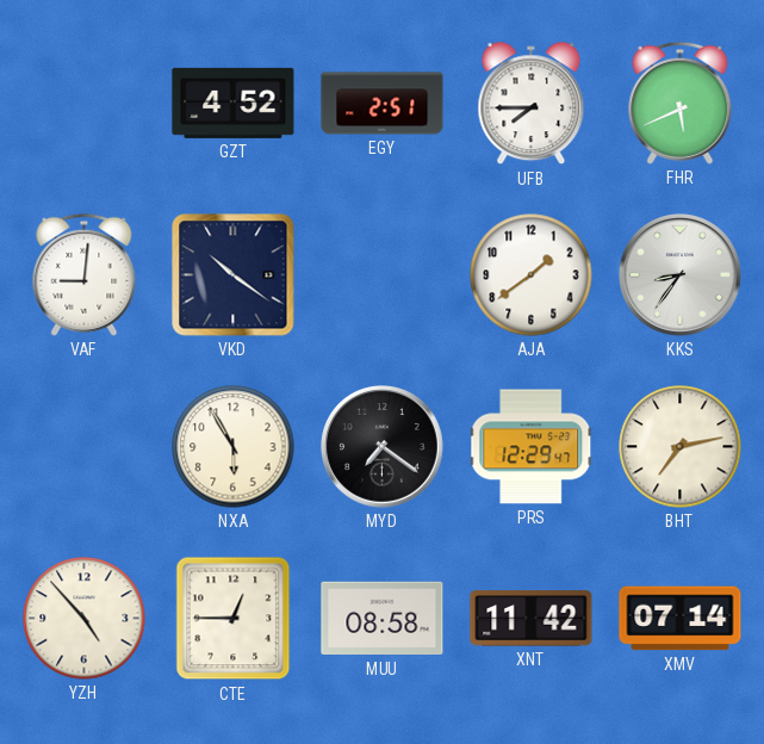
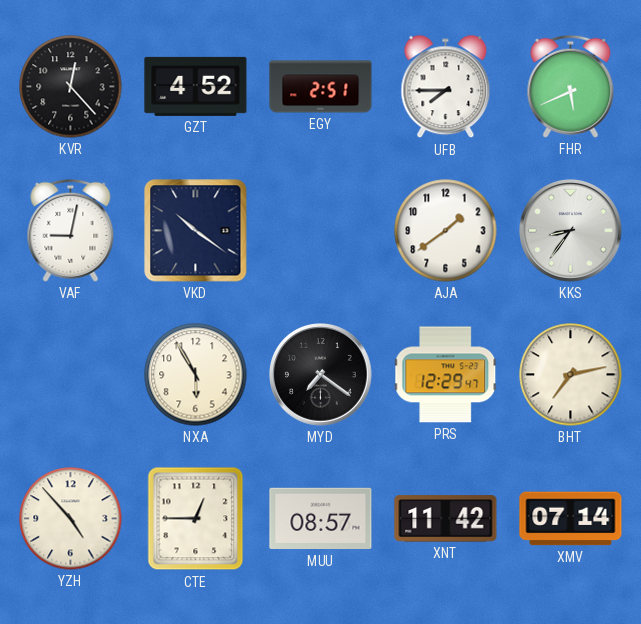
KVR: none -> 12:23
VAF: 9:01 -> 9:02
MUU: 08:58 -> 08:57
